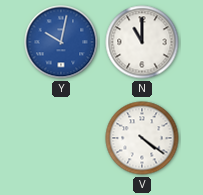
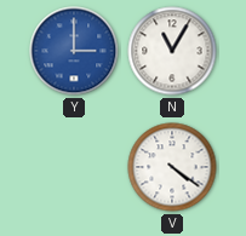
Y: 10:02 -> 3:00
N: 11:00 -> 11:05
